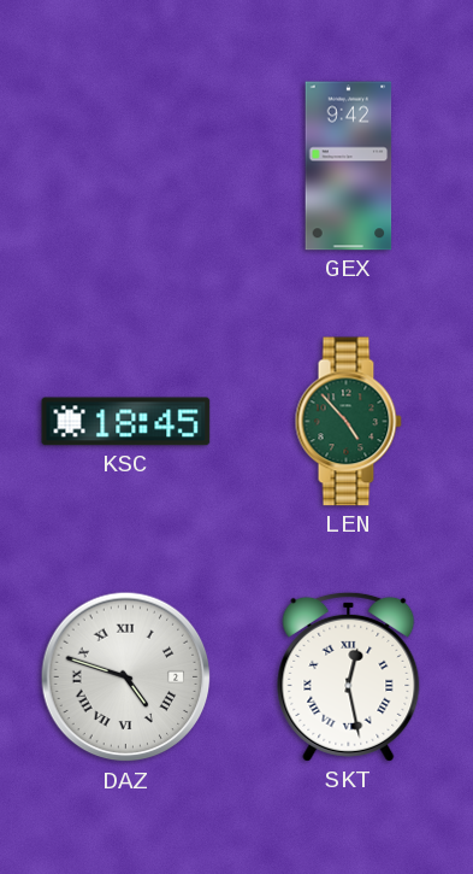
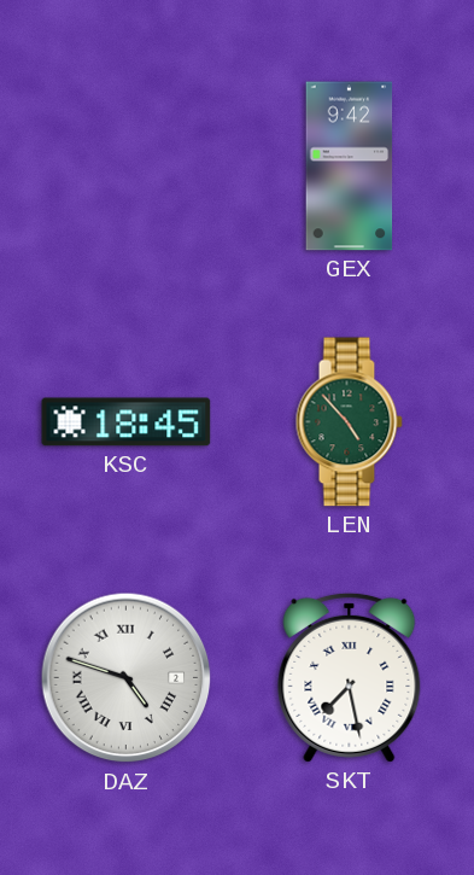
SKT: 12:28 -> 7:28
